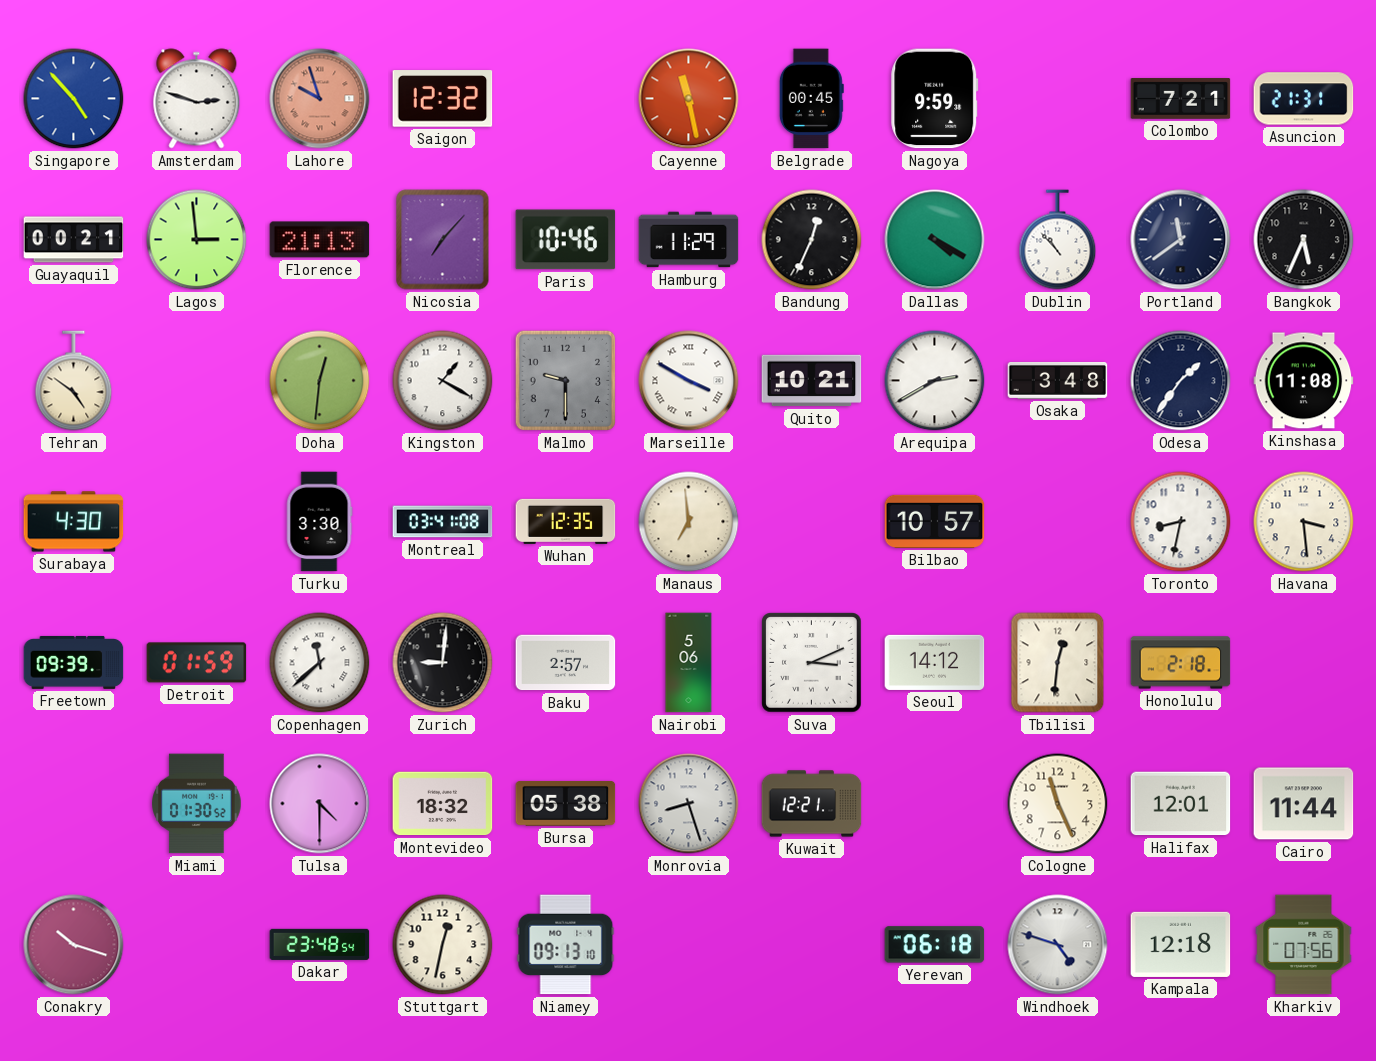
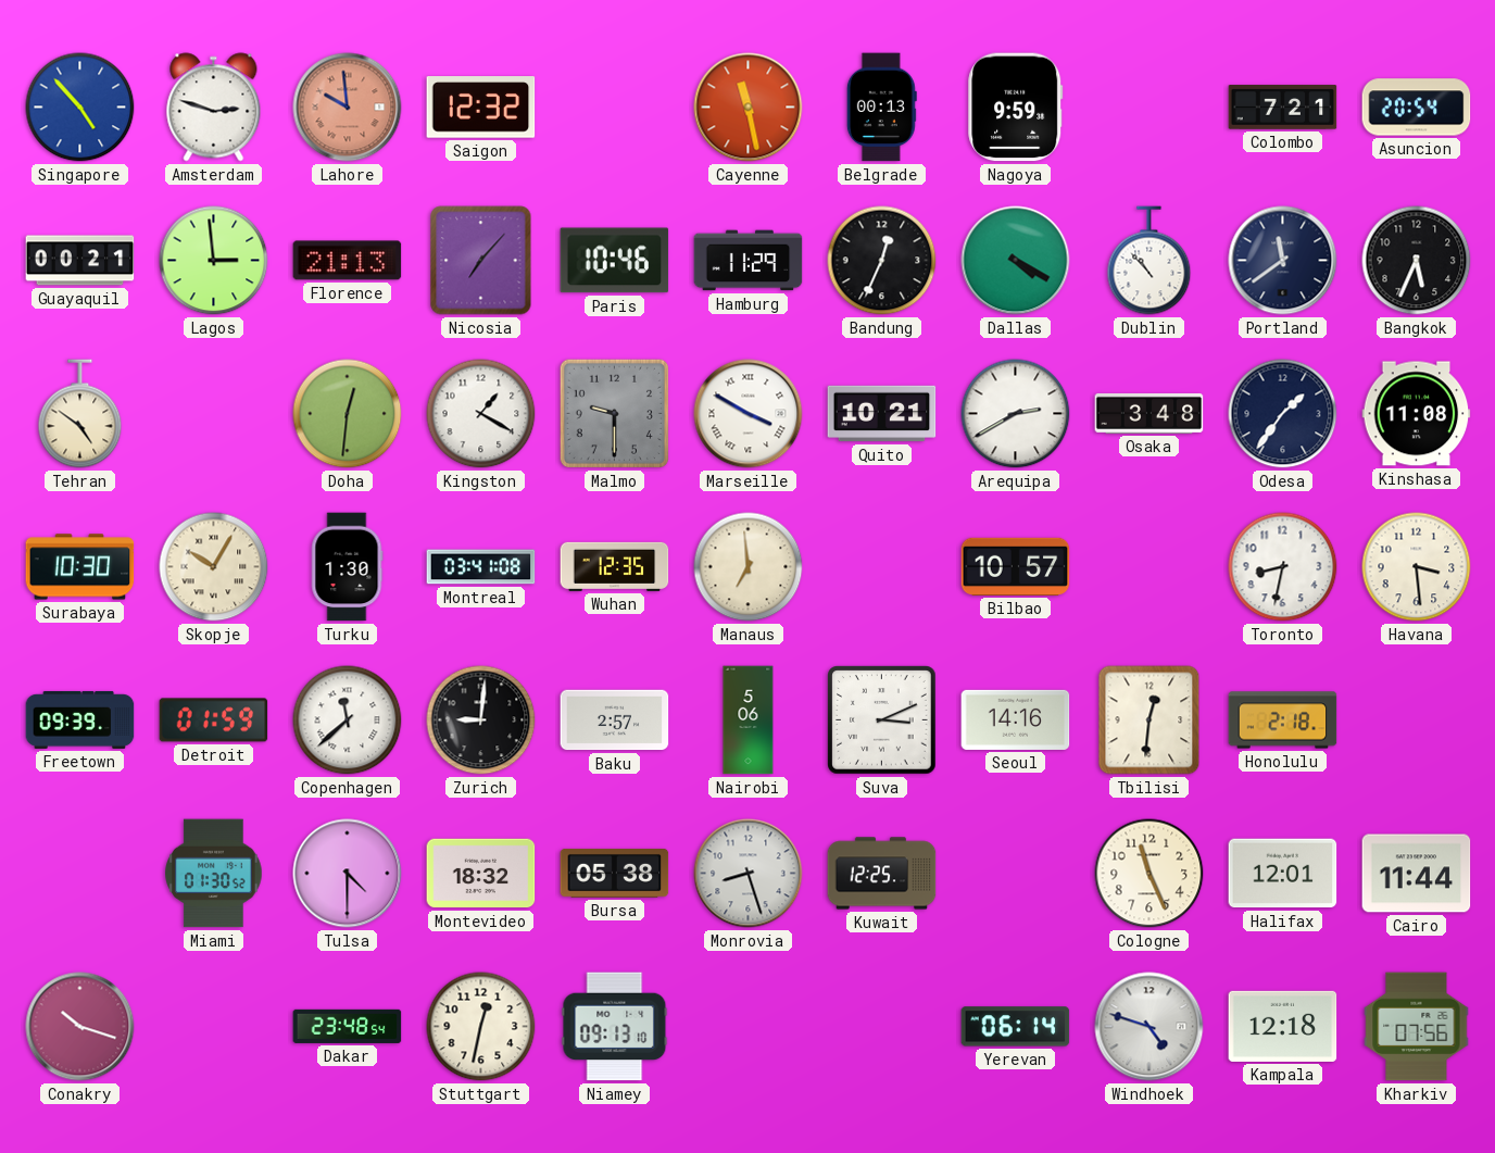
Lahore: 9:57 -> 9:59
Belgrade: 00:45 -> 00:13
Asuncion: 21:31 -> 20:54
Surabaya: 4:30 -> 10:30
Skopje: none -> 10:05
Turku: 3:30 -> 1:30
Seoul: 14:12 -> 14:16
Kuwait: 12:21 -> 12:25
Yerevan: 06:18 -> 06:14
